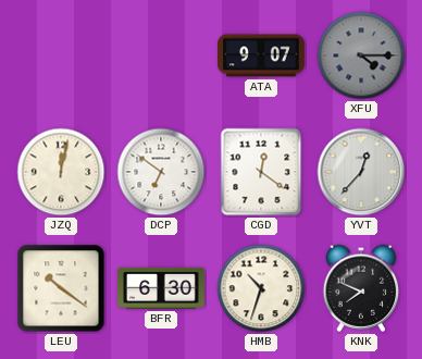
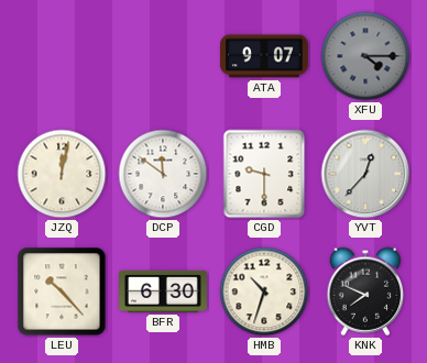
DCP: 6:51 -> 11:51
CGD: 12:21 -> 9:30
LEU: 10:21 -> 10:23
